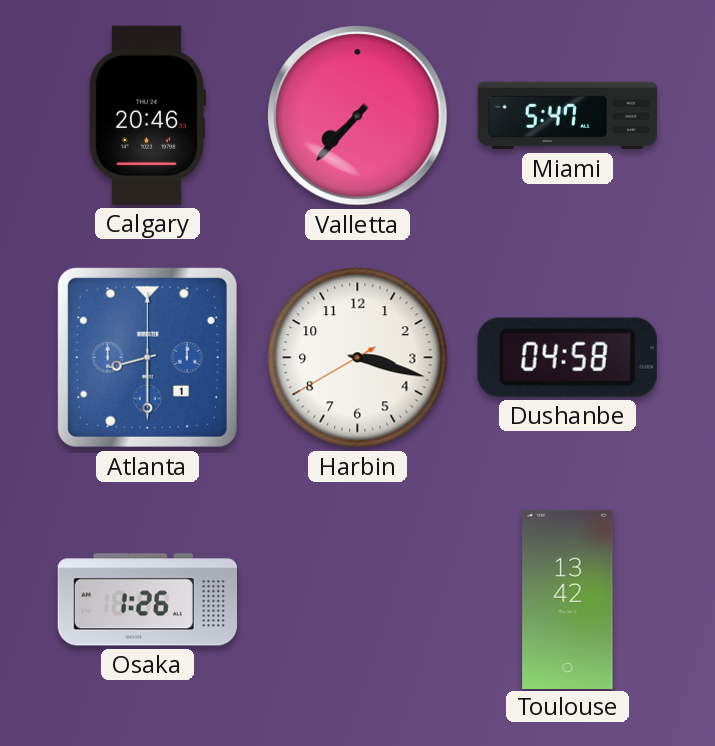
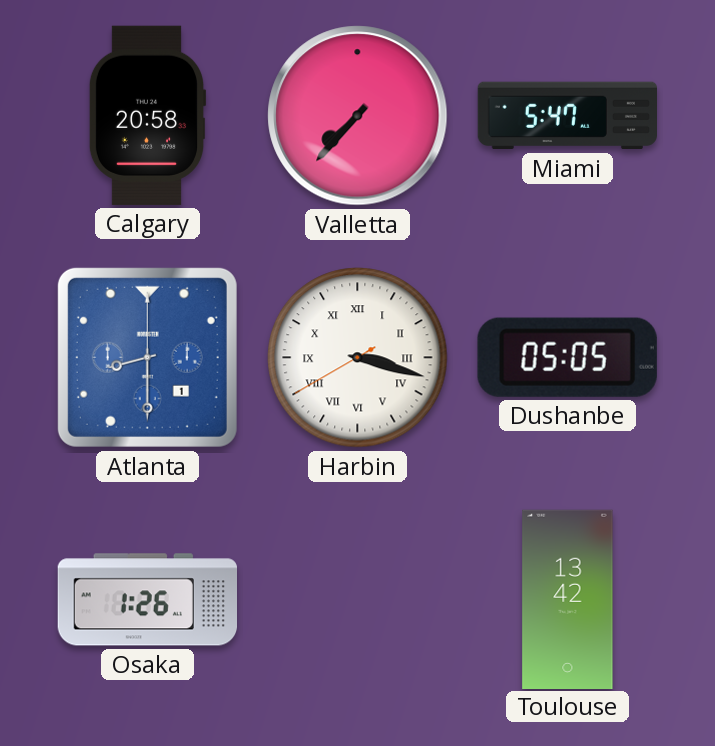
Calgary: 20:46 -> 20:58
Harbin numerals: Arabic -> Roman
Dushanbe: 04:58 -> 05:05
